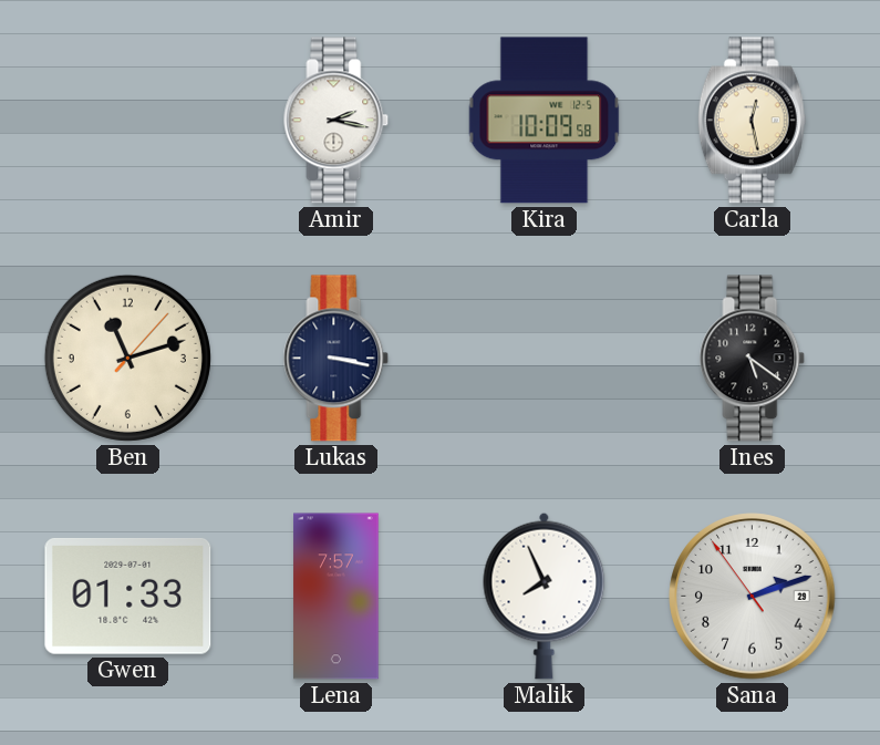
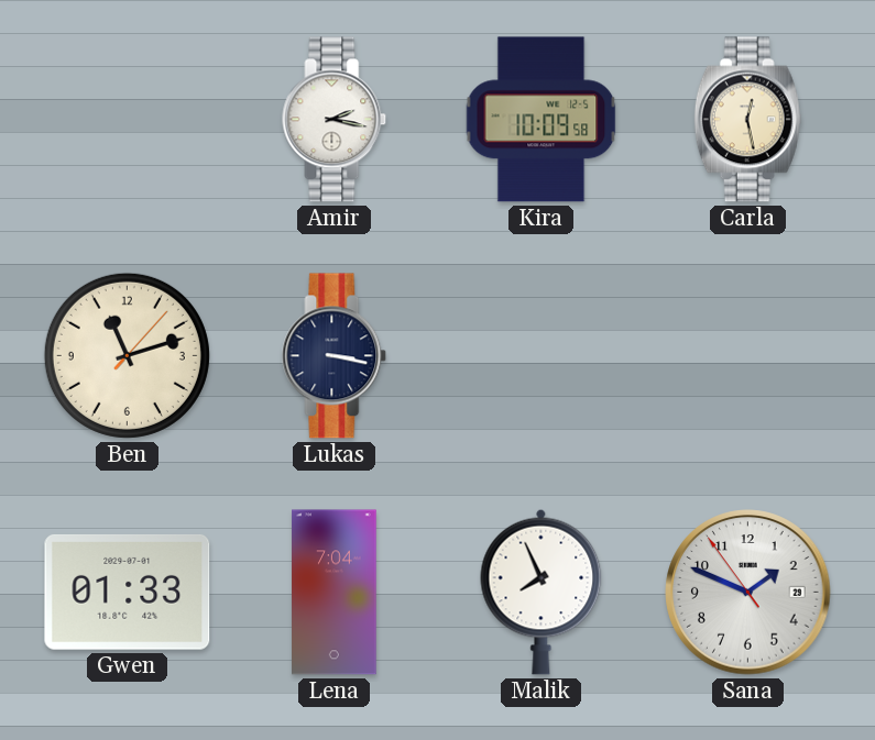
Ines: 5:21 -> none
Lena: 7:57 -> 7:04
Sana: 2:11 -> 1:48
